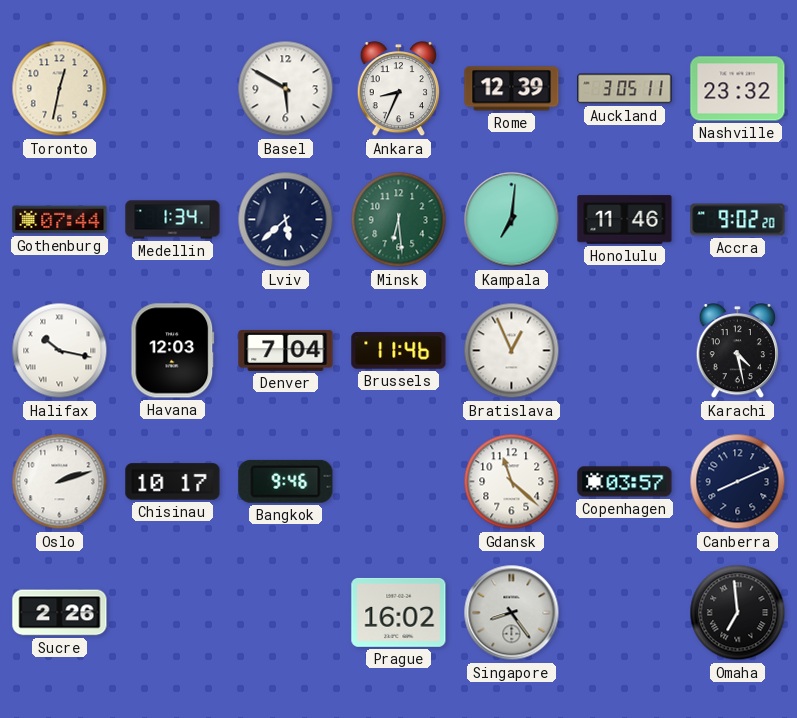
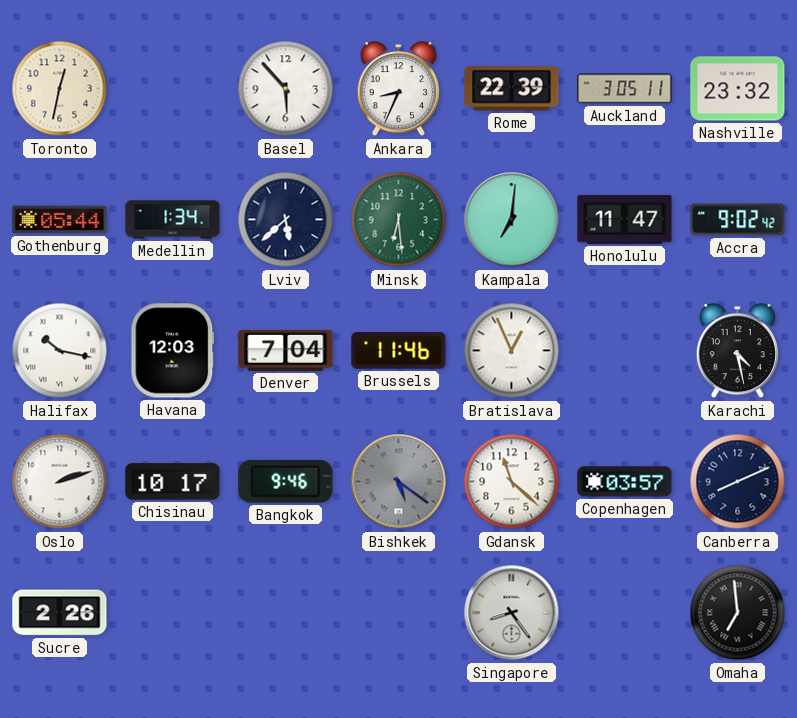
Basel: 5:50 -> 5:53
Rome: 12:39 -> 22:39
Gothenburg: 07:44 -> 05:44
Honolulu: 11:46 -> 11:47
Accra: 9:02:20 -> 9:02:42
Bishkek: none -> 5:21
Prague: 16:02 -> none
